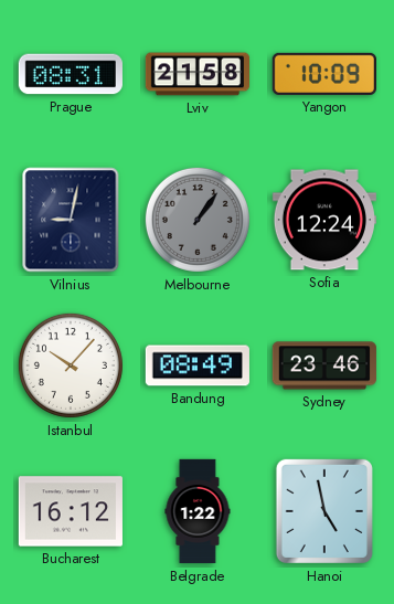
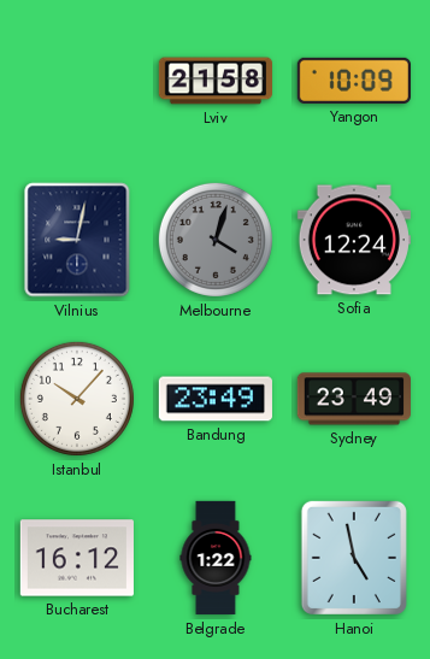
Prague: 08:31 -> none
Melbourne: 1:06 -> 4:03
Bandung: 08:49 -> 23:49
Sydney: 23:46 -> 23:49
